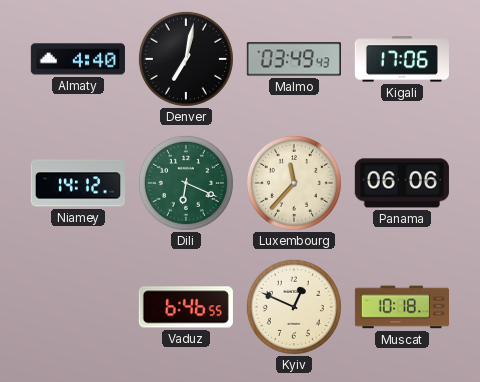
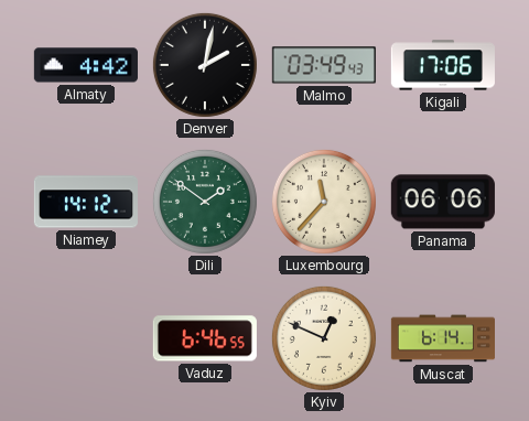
Almaty: 4:40 -> 4:42
Denver: 7:02 -> 2:02
Dili: 6:19 -> 1:51
Muscat: 10:18 -> 6:14
